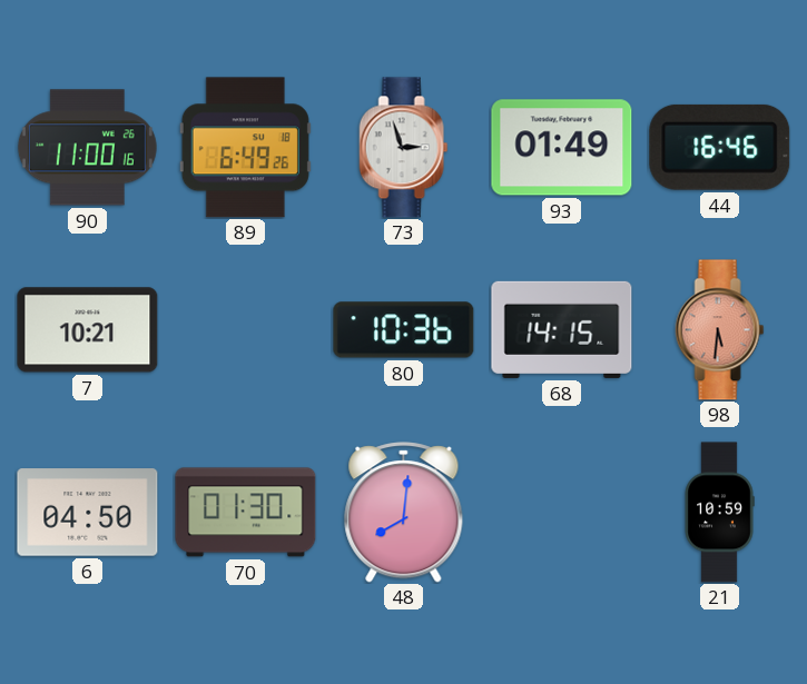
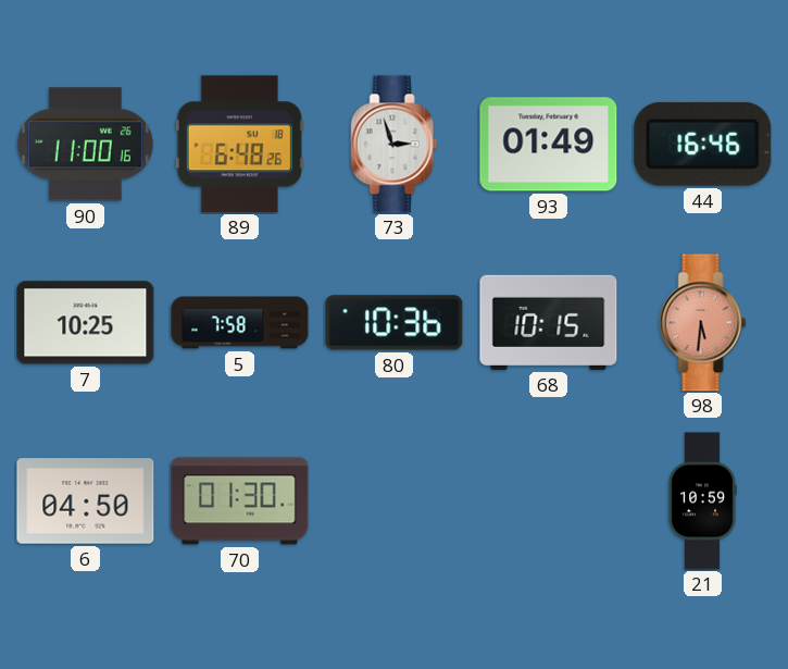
89: 6:49 -> 6:48
7: 10:21 -> 10:25
5: none -> 7:58
68: 14:15 -> 10:15
48: 8:01 -> none
